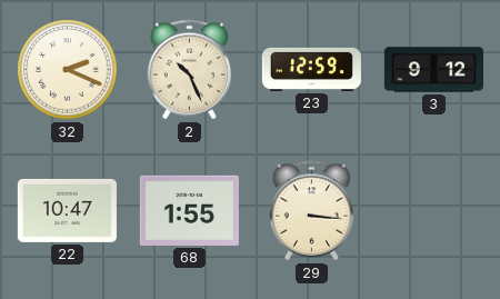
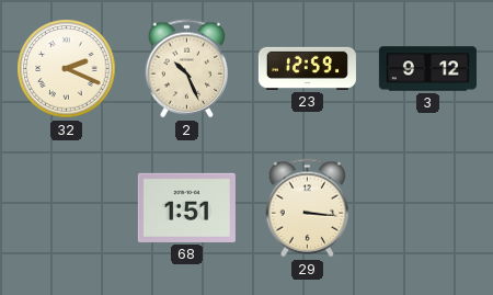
22: 10:47 -> none
68: 1:55 -> 1:51
